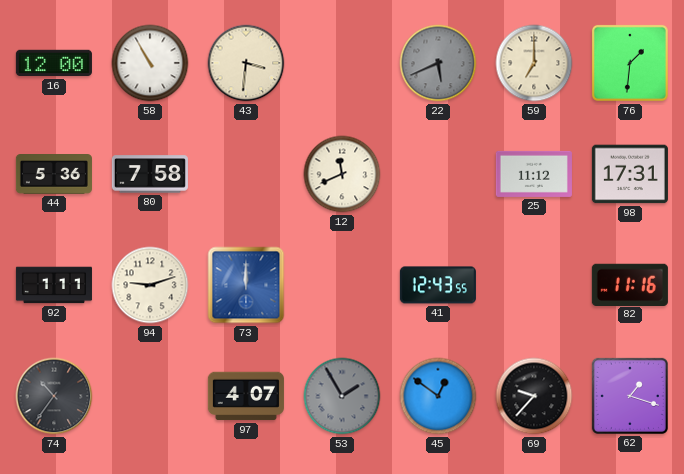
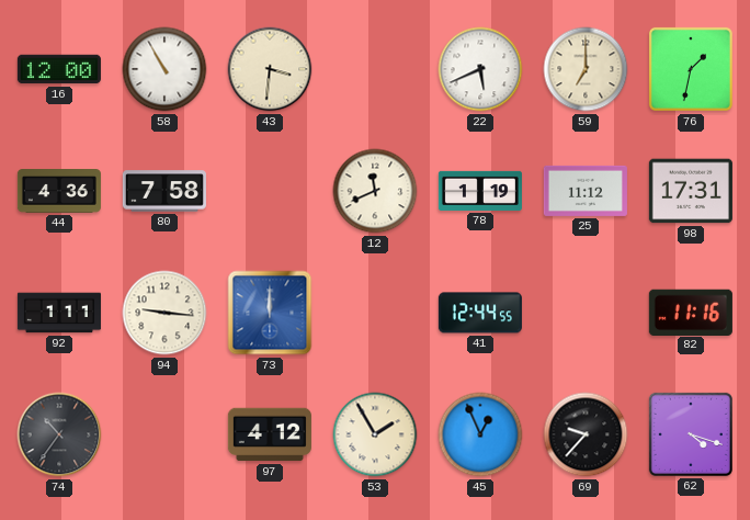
22 dial: grey -> white
76: 1:31 -> 1:32
44: 5:36 -> 4:36
78: none -> 1:19
94: 9:12 -> 9:16
41: 12:43 -> 12:44
97: 4:07 -> 4:12
53 dial: grey -> cream
45: 12:51 -> 12:56
62: 1:18 -> 4:18
